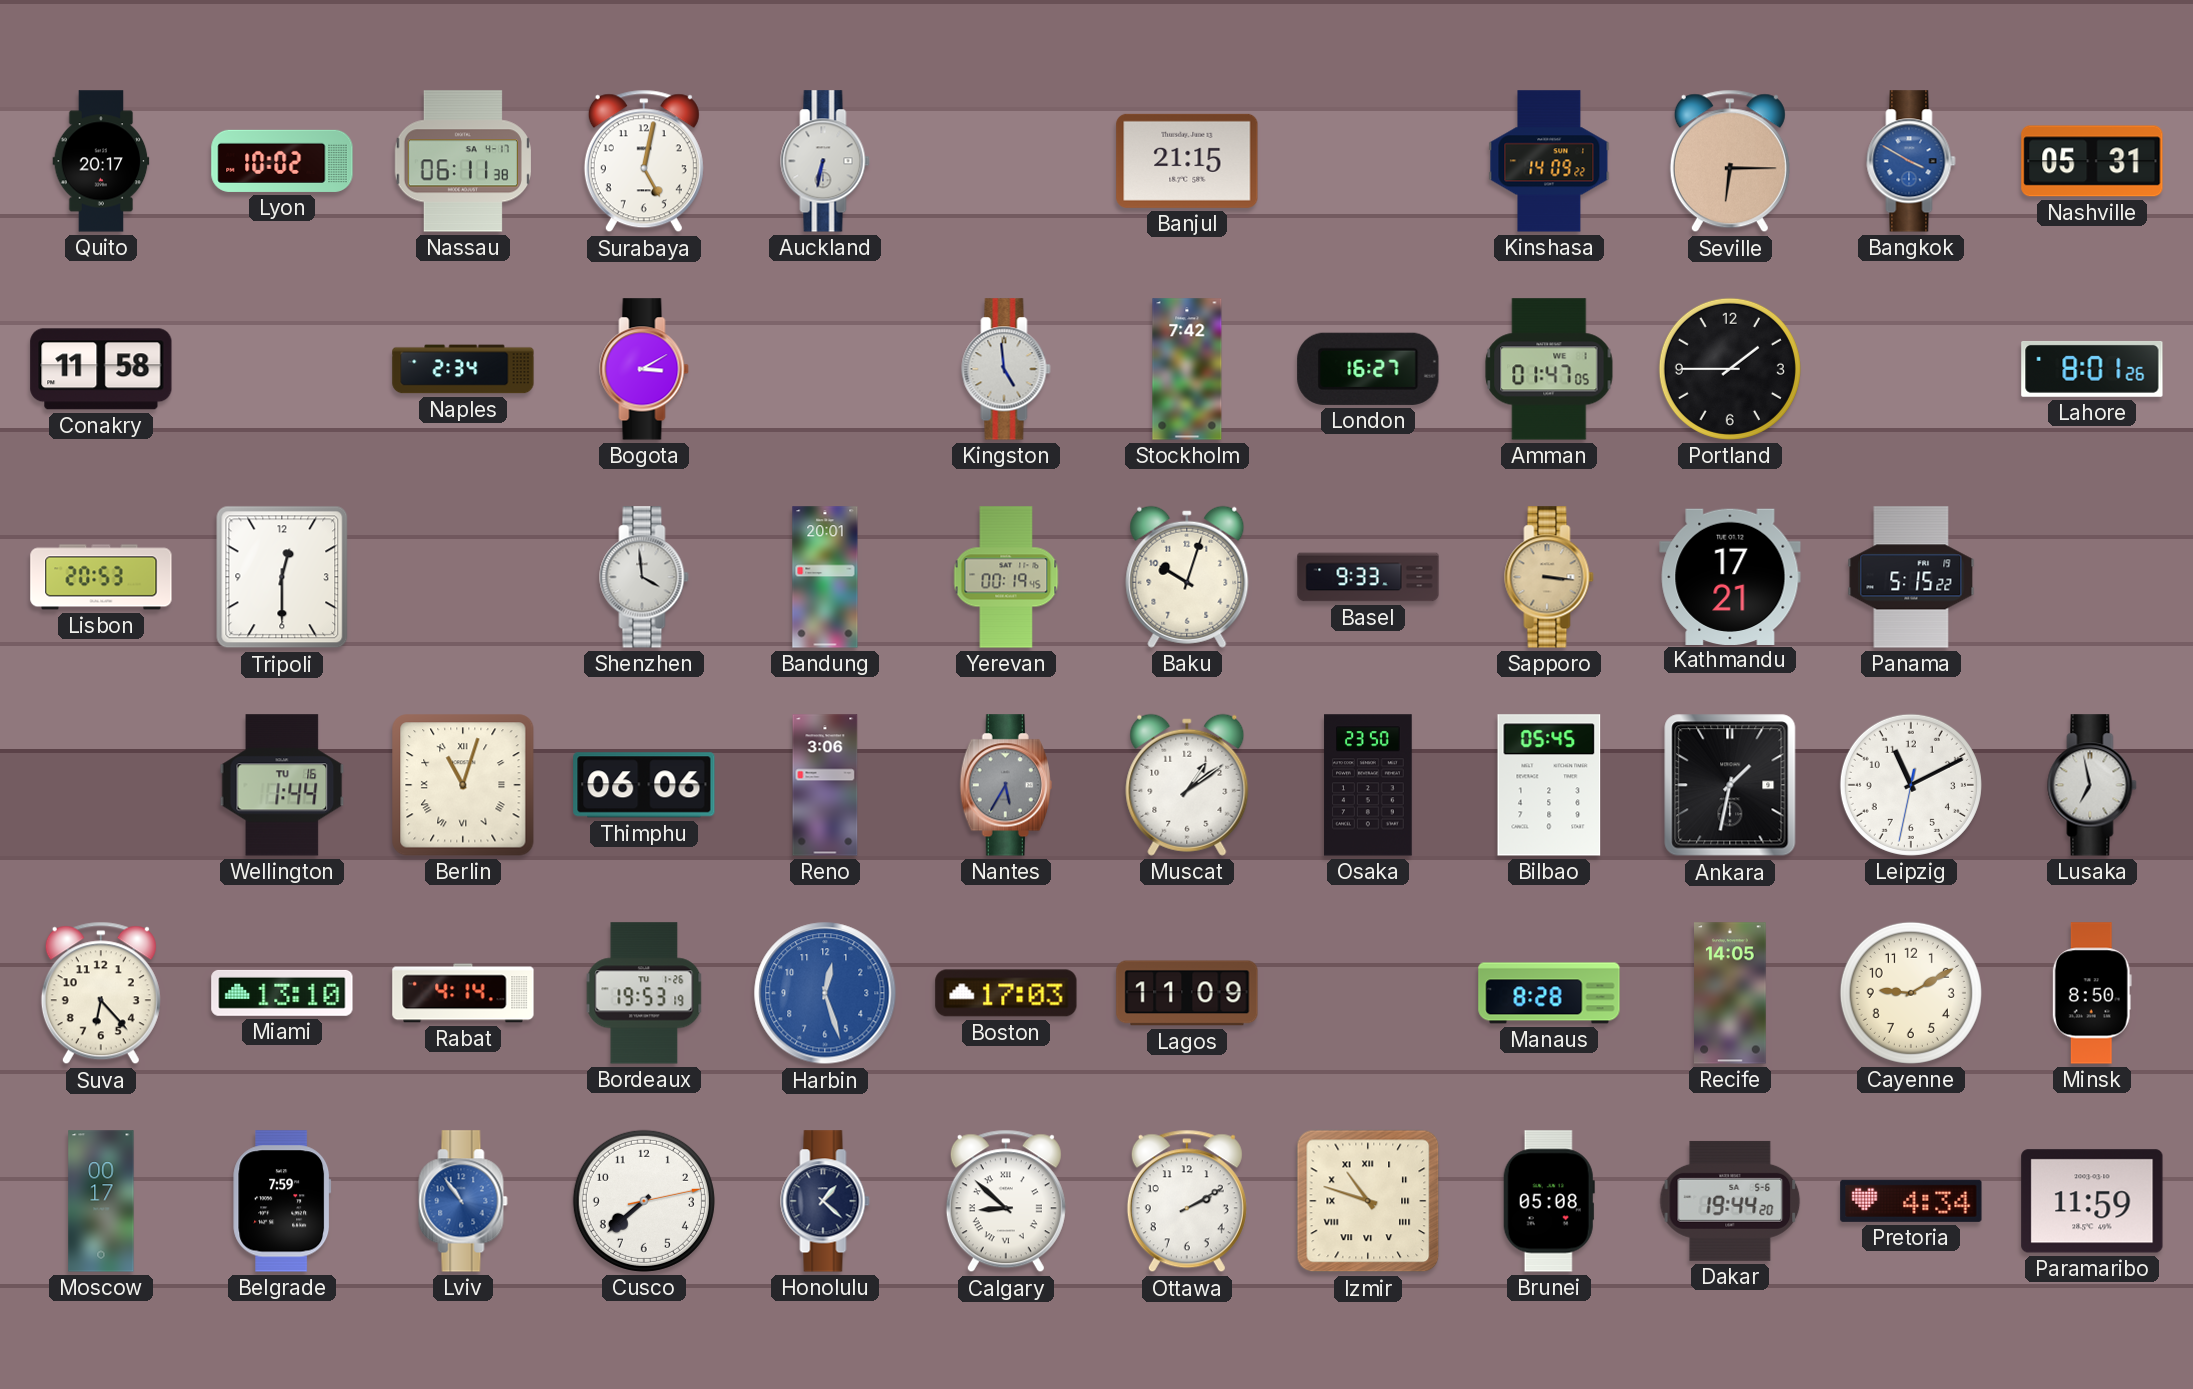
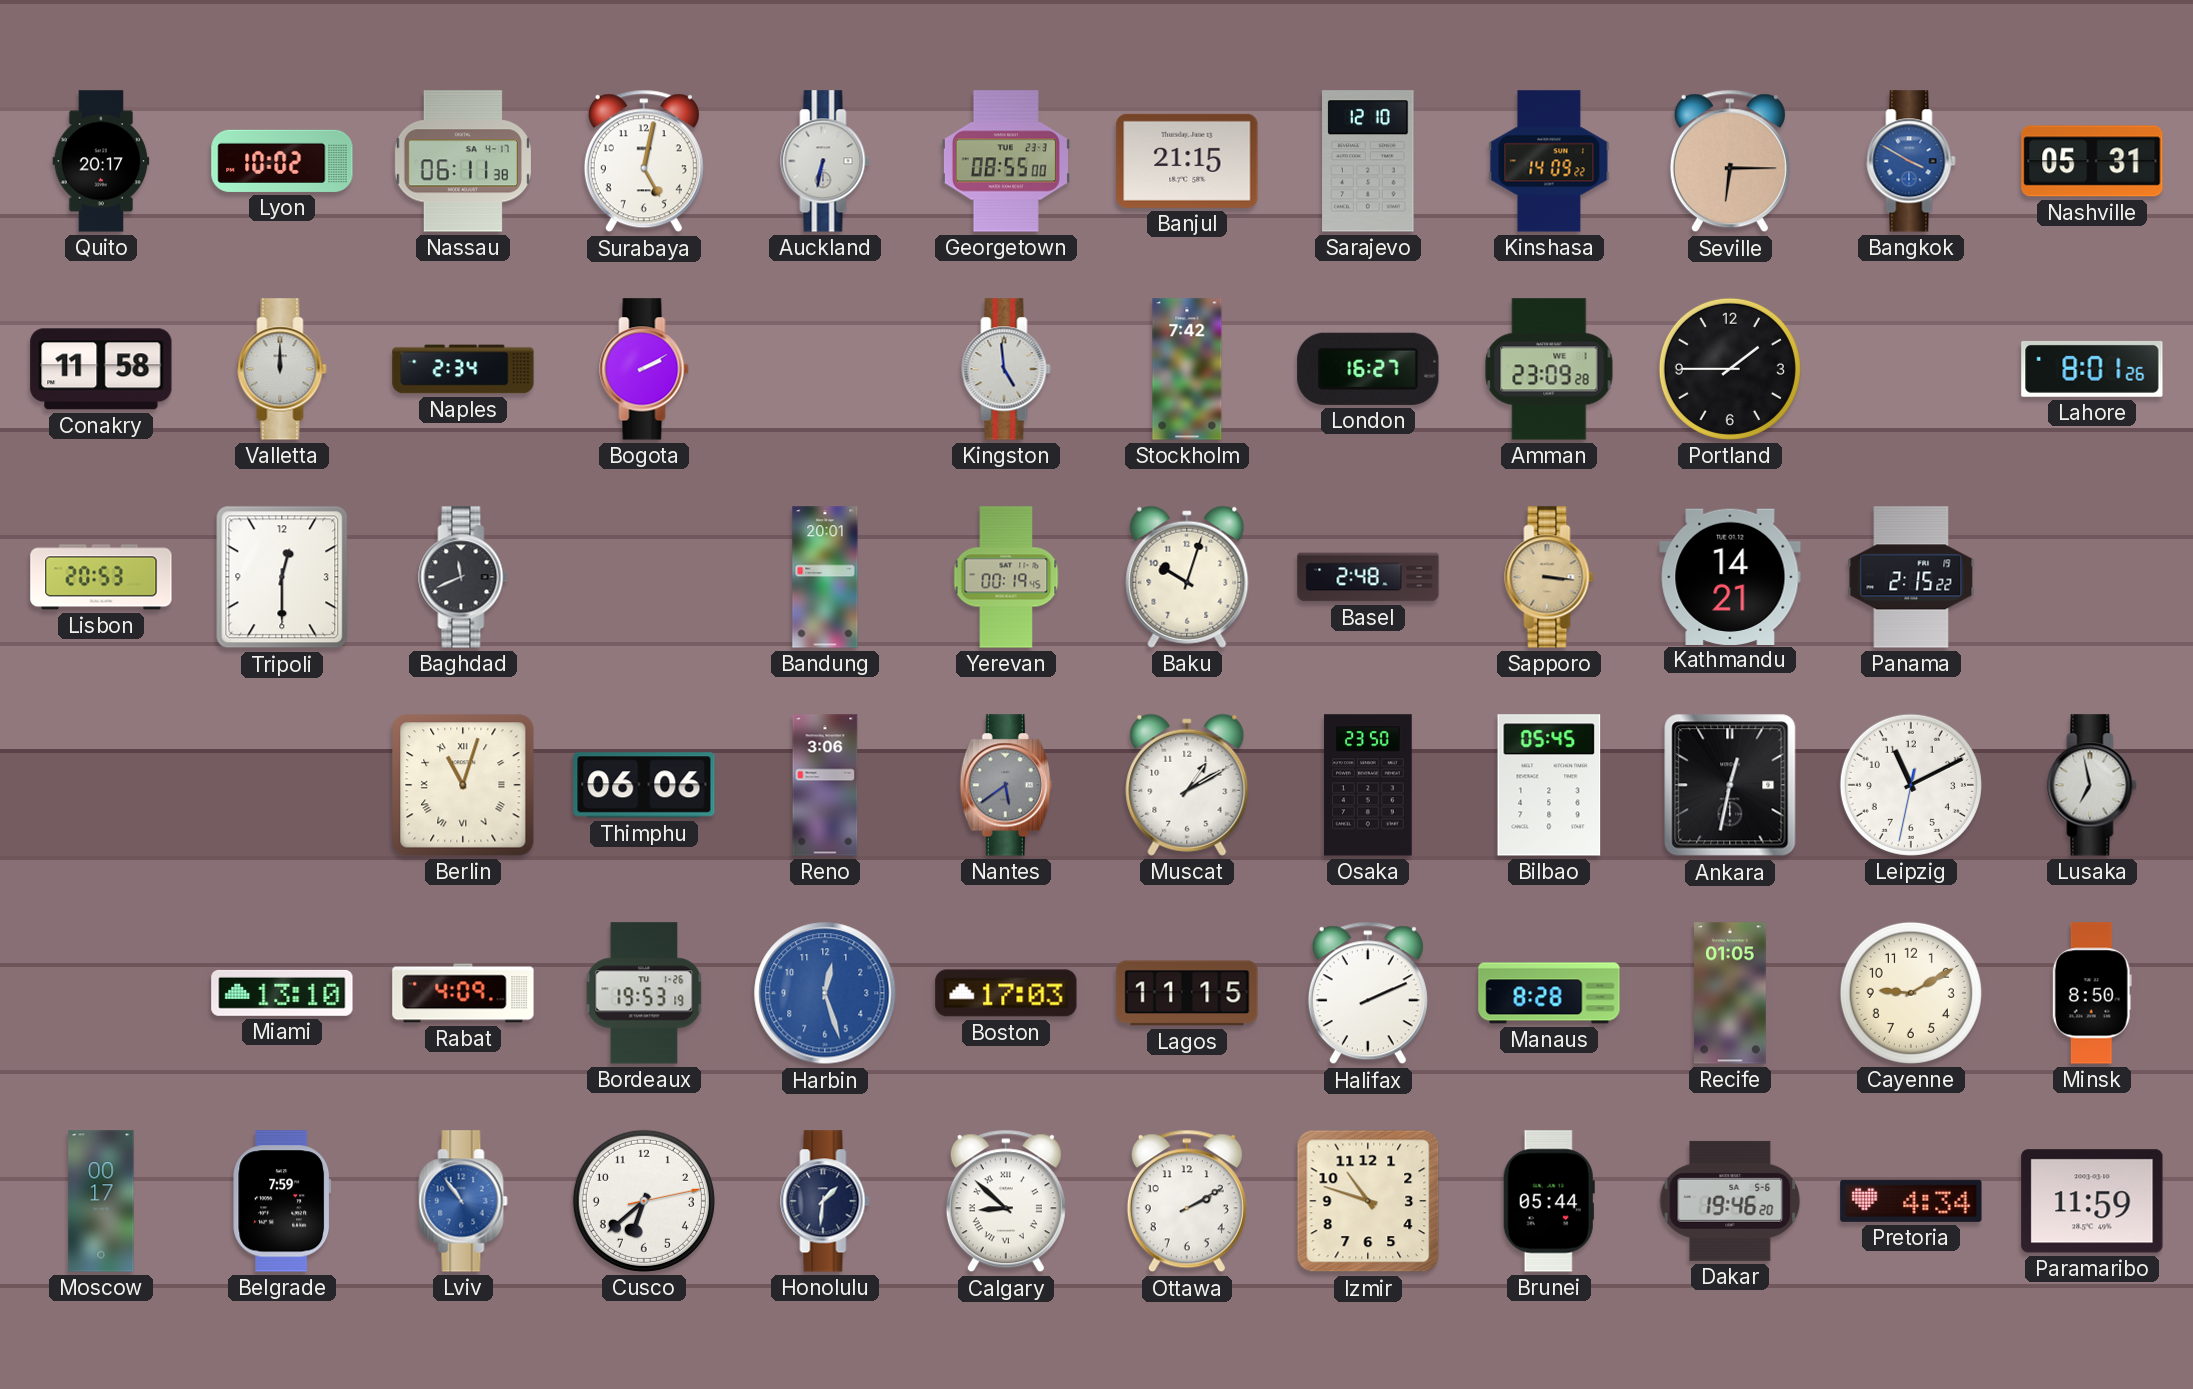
Georgetown: none -> 08:55
Sarajevo: none -> 12:10
Valletta: none -> 12:00
Bogota: 3:10 -> 2:10
Amman: 01:47 -> 23:09
Baghdad: none -> 11:41
Shenzhen: 3:59 -> none
Basel: 9:33 -> 2:48
Kathmandu: 17:21 -> 14:21
Panama: 5:15 -> 2:15
Wellington: 1:44 -> none
Nantes: 5:35 -> 5:39
Muscat: 1:09 -> 1:10
Ankara: 1:32 -> 12:32
Suva: 6:23 -> none
Rabat: 4:14 -> 4:09
Lagos: 11:09 -> 11:15
Halifax: none -> 2:11
Recife: 14:05 -> 01:05
Cusco: 7:38 -> 6:38
Honolulu: 1:22 -> 1:31
Izmir numerals: Roman -> Arabic
Brunei: 05:08 -> 05:44
Dakar: 19:44 -> 19:46
